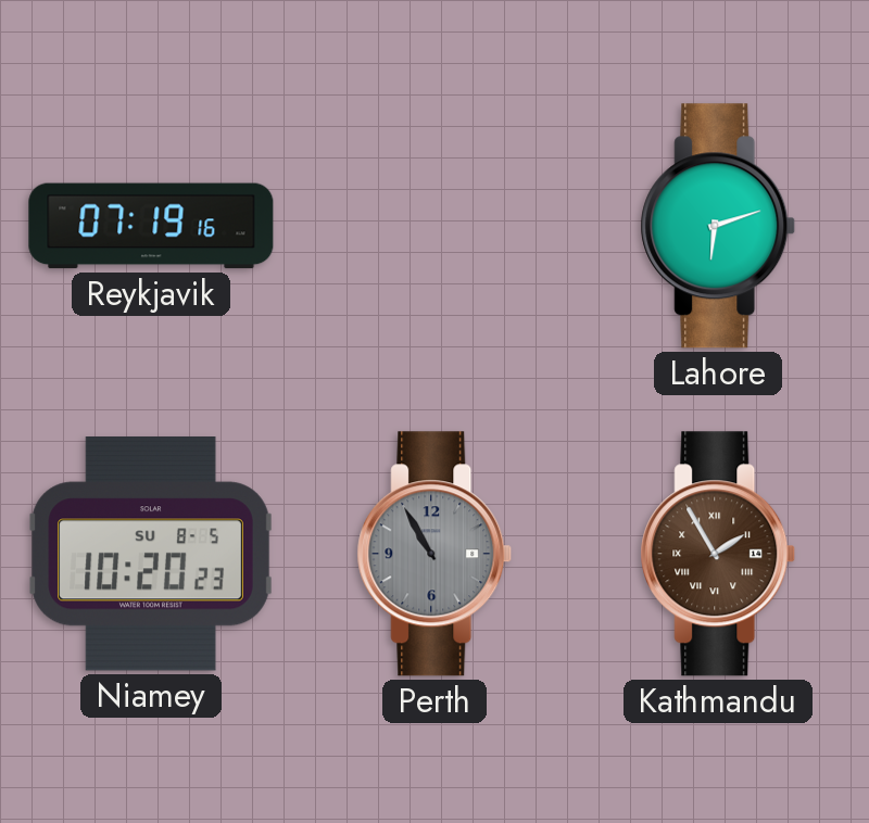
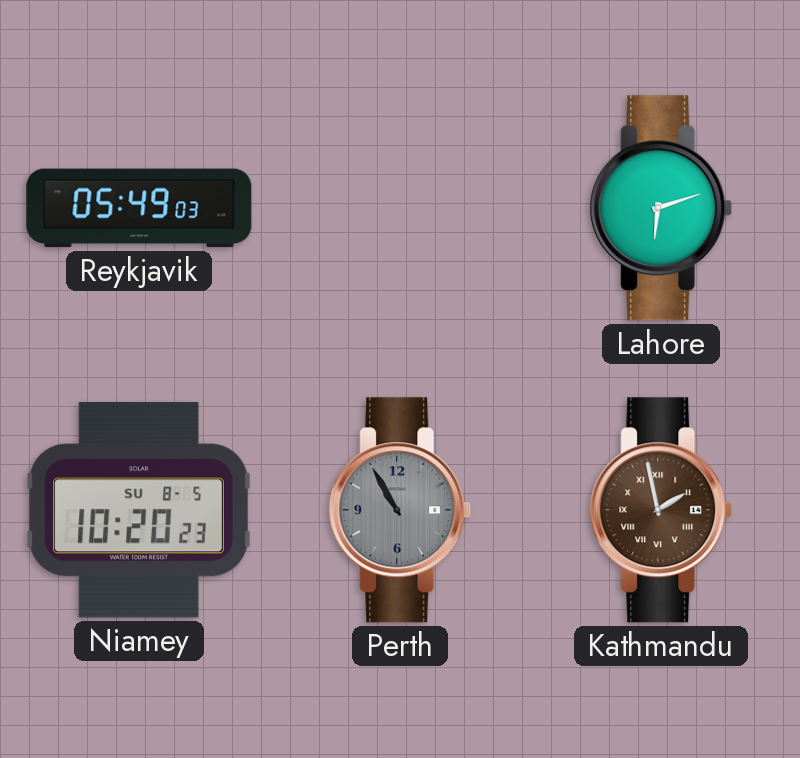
Reykjavik: 07:19 -> 05:49
Kathmandu: 1:55 -> 1:58
